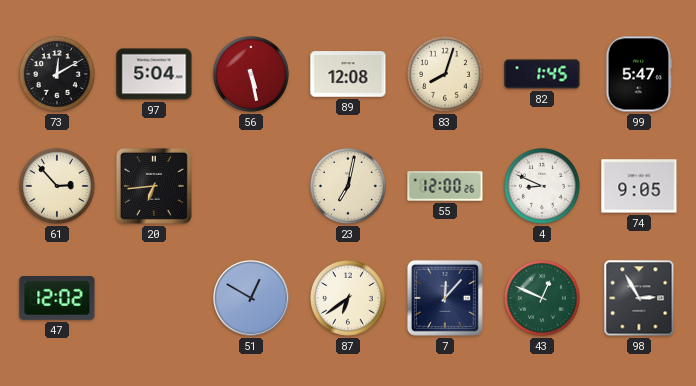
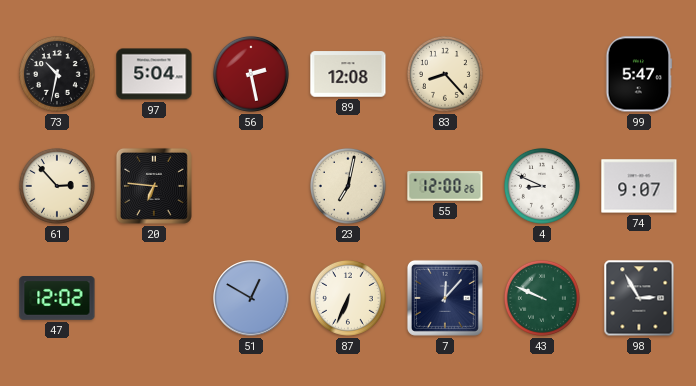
73: 12:10 -> 10:32
56: 5:28 -> 2:28
83: 8:03 -> 8:23
82: 1:45 -> none
20: 6:44 -> 6:46
74: 9:05 -> 9:07
87: 6:39 -> 6:34
43: 12:49 -> 9:49
